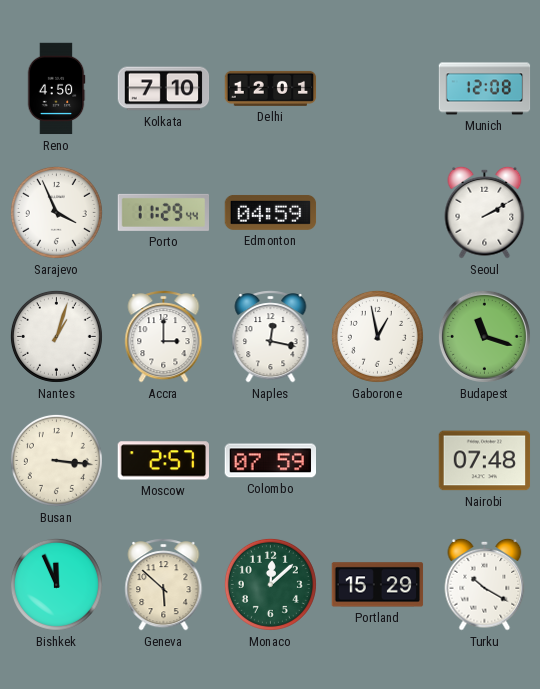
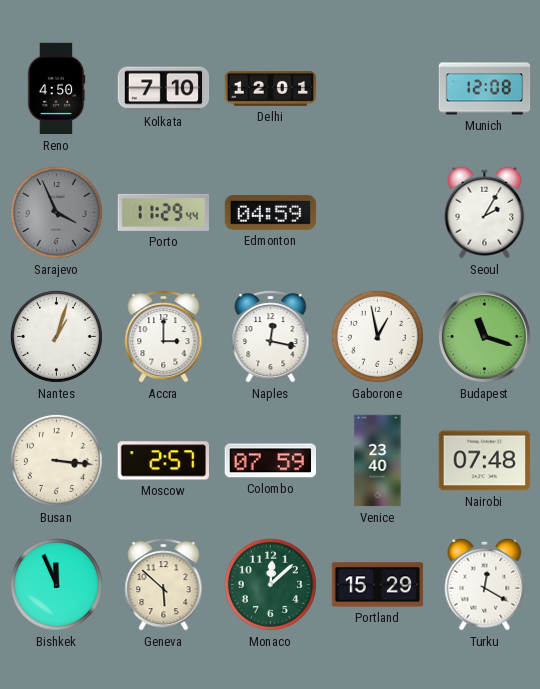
Sarajevo dial: white -> grey
Seoul: 2:10 -> 2:05
Venice: none -> 23:40
Turku: 10:20 -> 12:20
